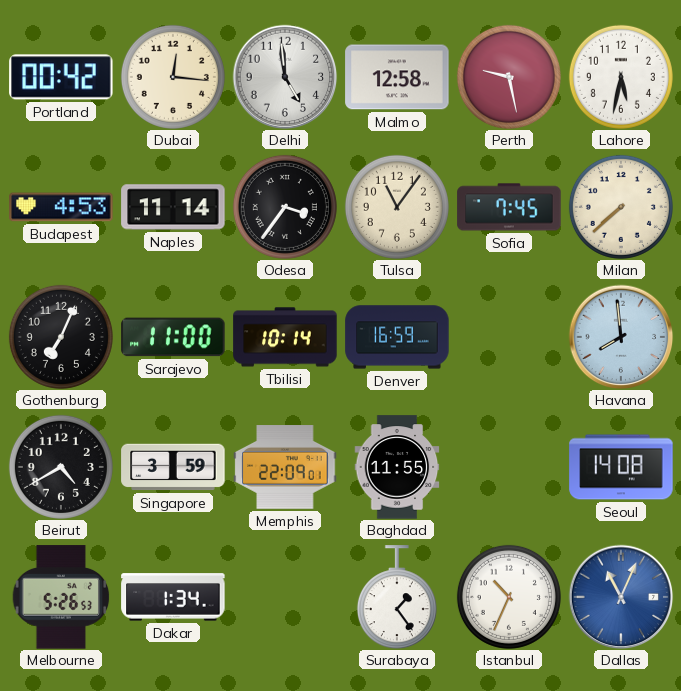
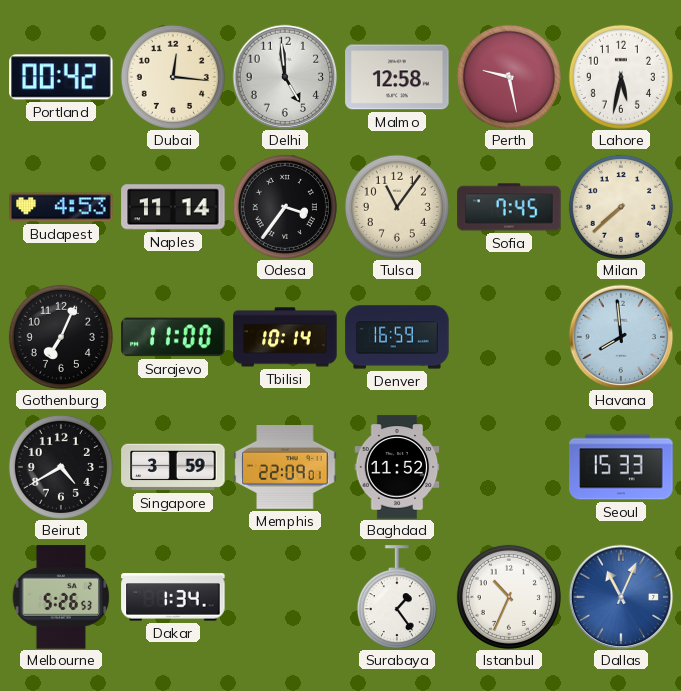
Baghdad: 11:55 -> 11:52
Seoul: 14:08 -> 15:33
